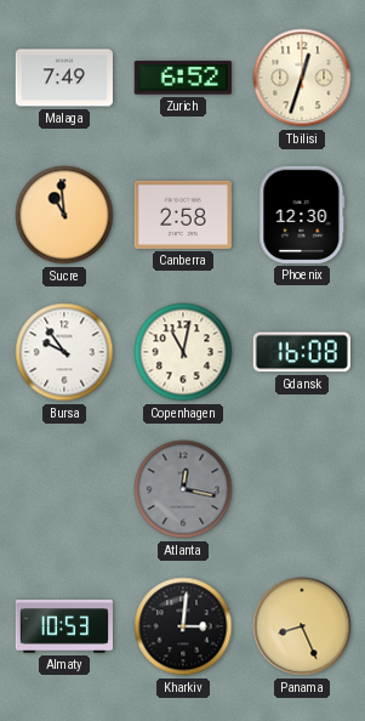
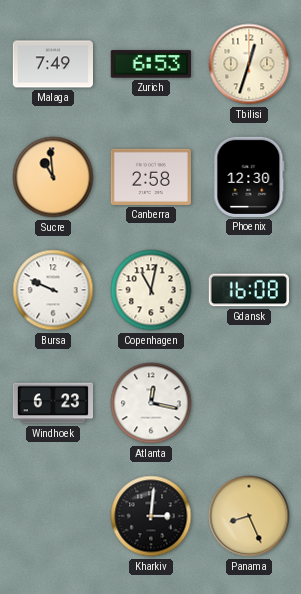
Zurich: 6:52 -> 6:53
Bursa: 9:54 -> 9:49
Windhoek: none -> 6:23
Atlanta dial: grey -> white
Almaty: 10:53 -> none
